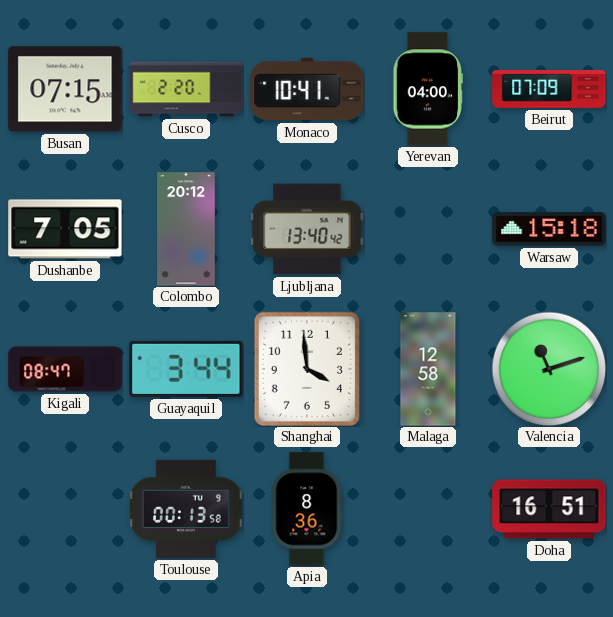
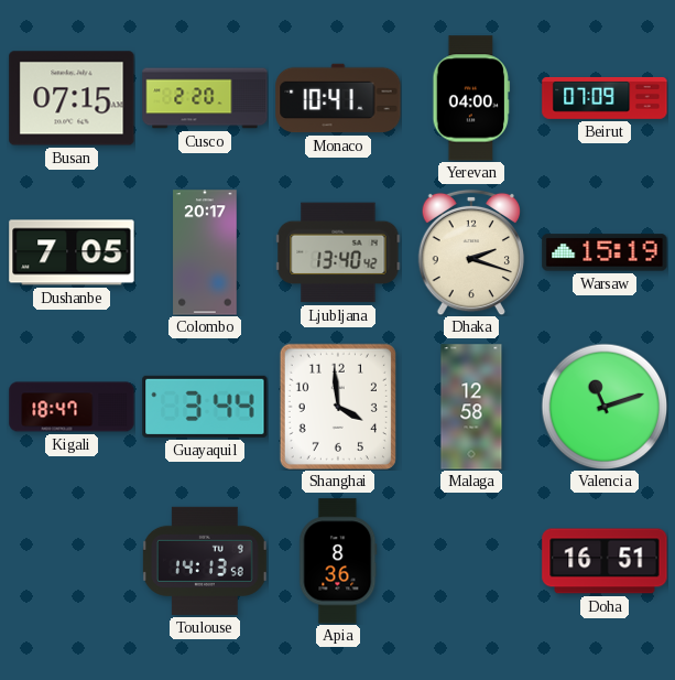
Colombo: 20:12 -> 20:17
Dhaka: none -> 2:18
Warsaw: 15:18 -> 15:19
Kigali: 08:47 -> 18:47
Toulouse: 00:13 -> 14:13
